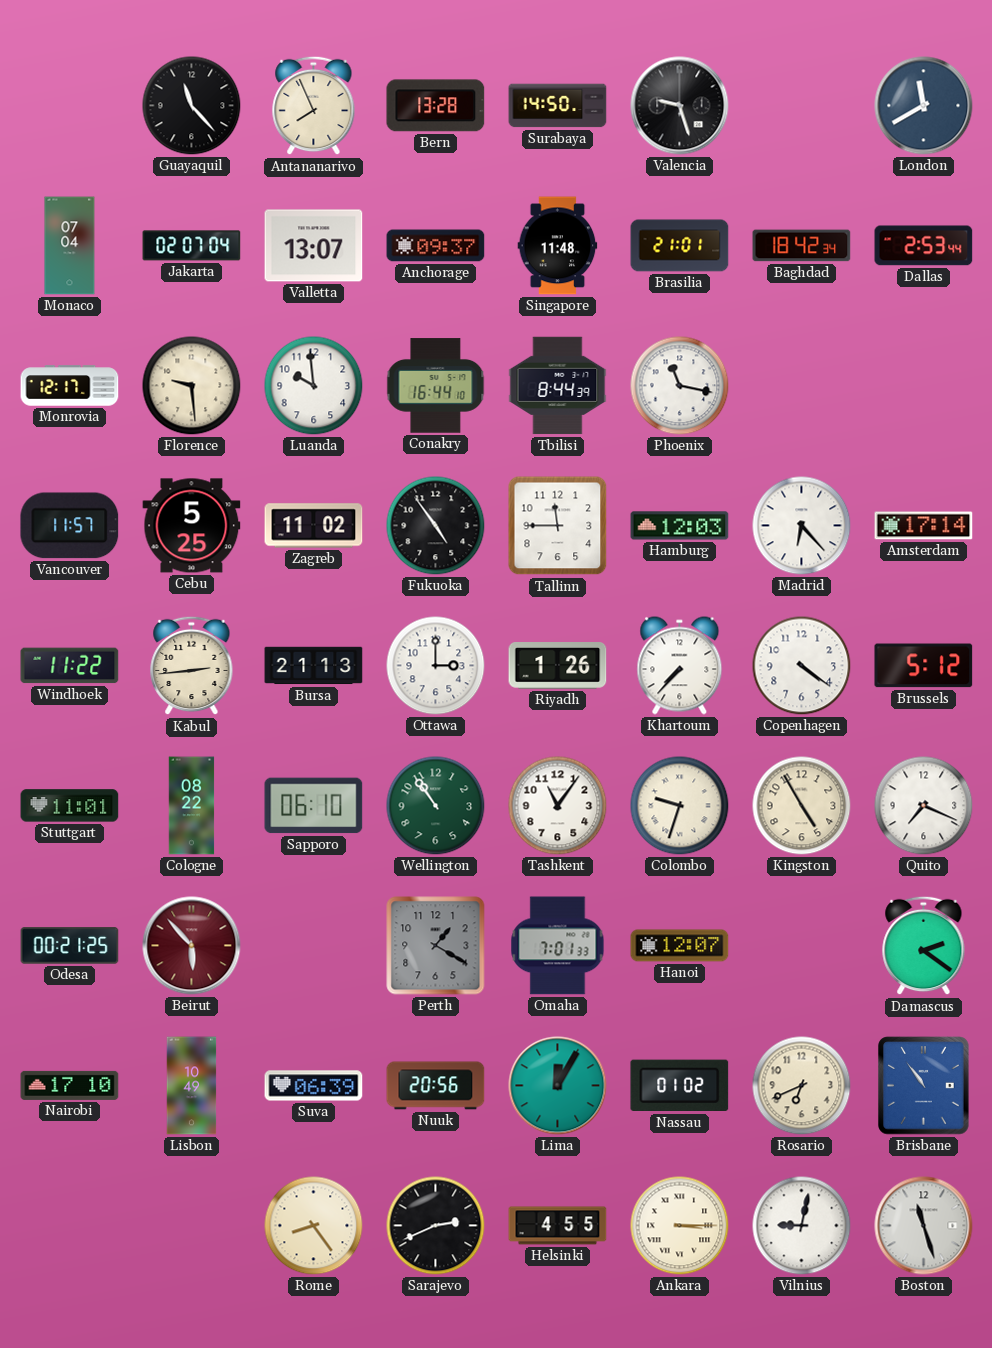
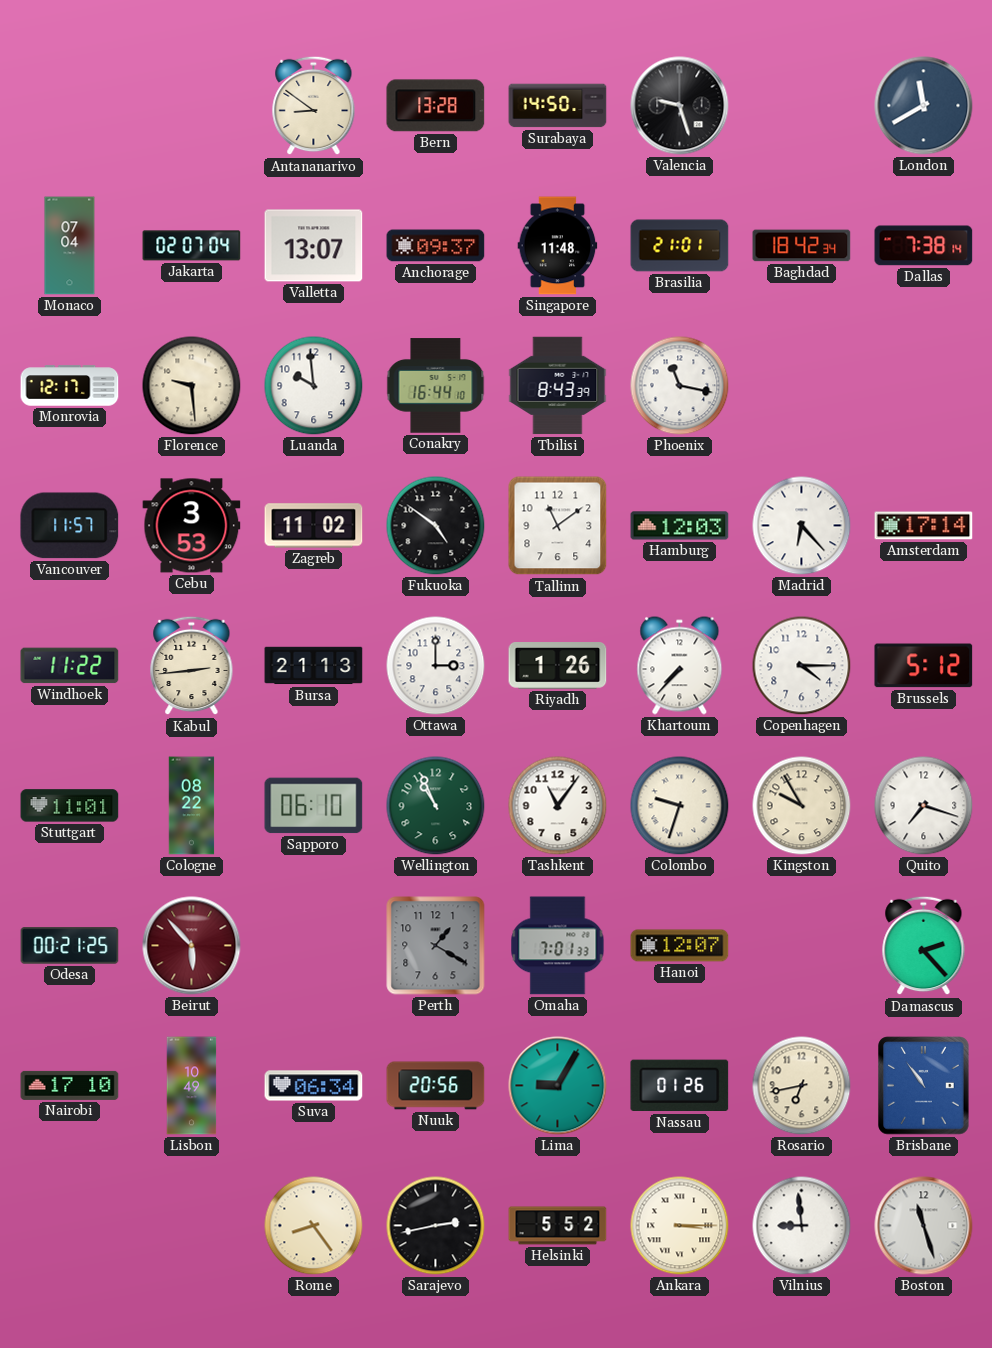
Guayaquil: 11:23 -> none
Antananarivo: 7:56 -> 8:51
Dallas: 2:53 -> 7:38
Tbilisi: 8:44 -> 8:43
Cebu: 5:25 -> 3:53
Fukuoka: 4:54 -> 4:51
Tallinn: 11:45 -> 11:09
Copenhagen: 4:21 -> 4:15
Wellington: 10:54 -> 10:56
Kingston: 4:55 -> 9:55
Quito: 7:19 -> 7:18
Damascus: 2:21 -> 2:23
Suva: 06:39 -> 06:34
Lima: 12:05 -> 9:05
Nassau: 01:02 -> 01:26
Rosario: 6:41 -> 6:43
Sarajevo: 2:41 -> 2:43
Helsinki: 4:55 -> 5:52
Vilnius: 9:02 -> 8:59
